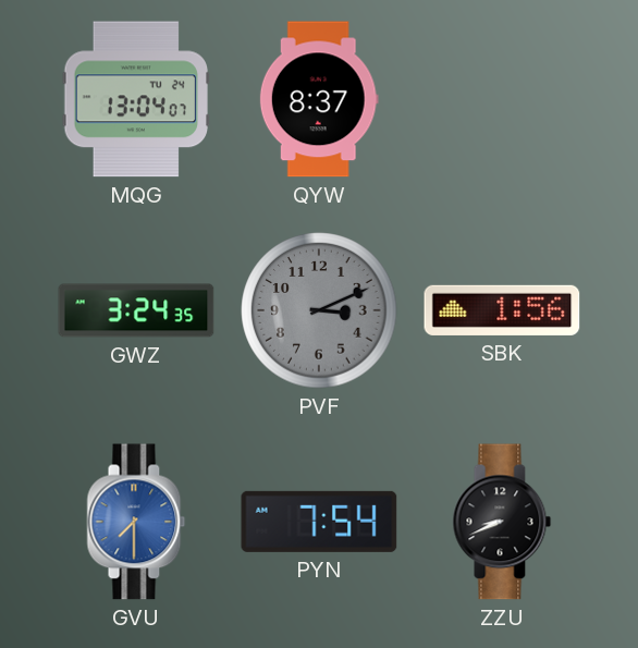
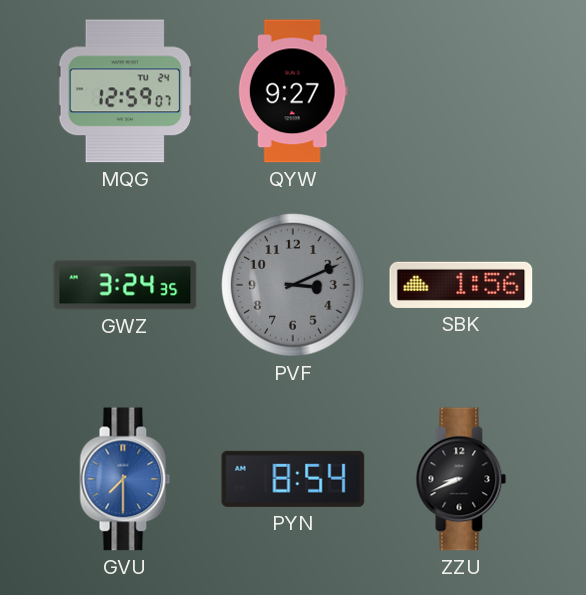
MQG: 13:04 -> 12:59
QYW: 8:37 -> 9:27
PYN: 7:54 -> 8:54
